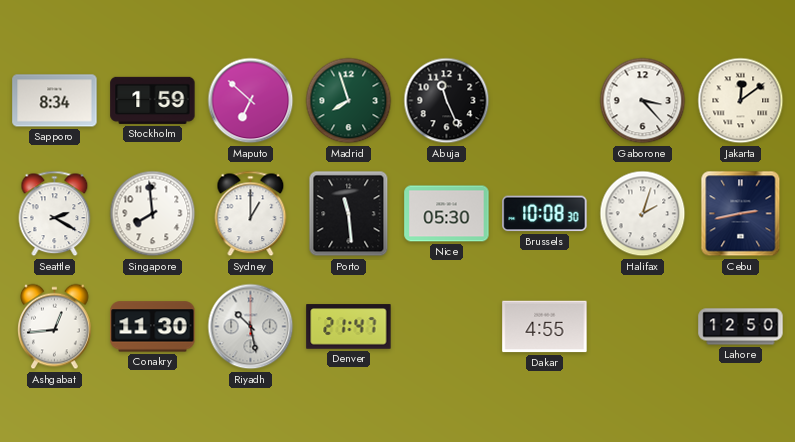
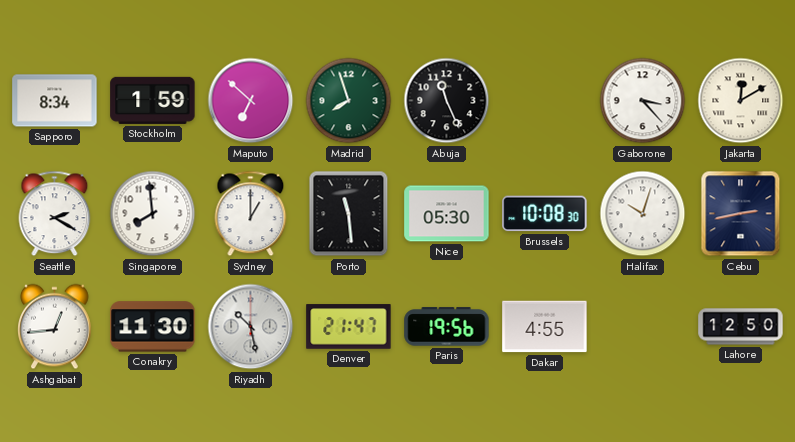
Jakarta: 12:09 -> 12:10
Halifax: 2:03 -> 10:03
Paris: none -> 19:56
